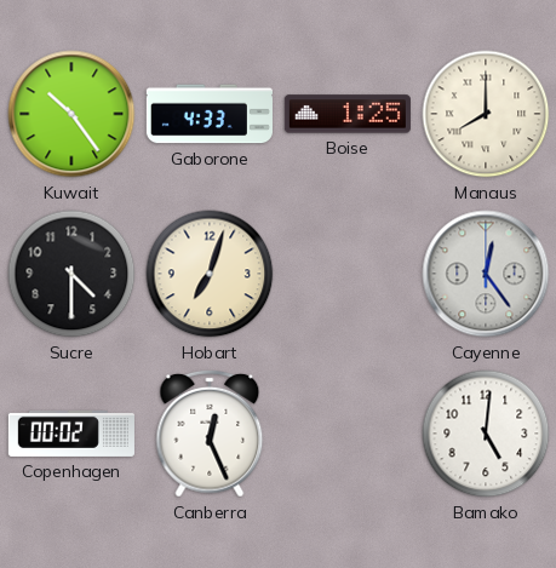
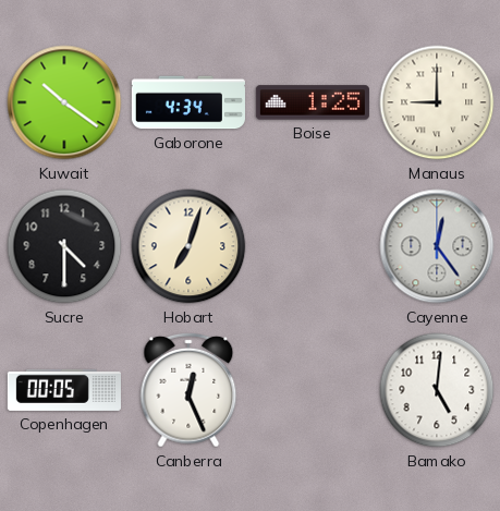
Kuwait: 10:24 -> 10:21
Gaborone: 4:33 -> 4:34
Manaus: 8:00 -> 9:00
Copenhagen: 00:02 -> 00:05
